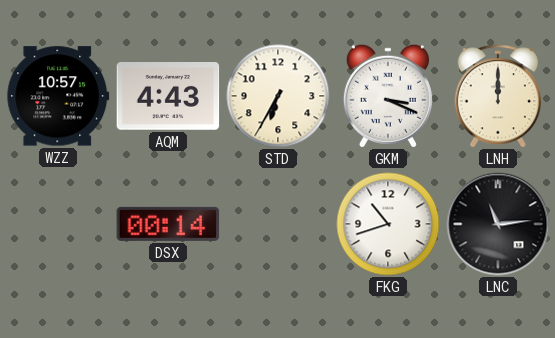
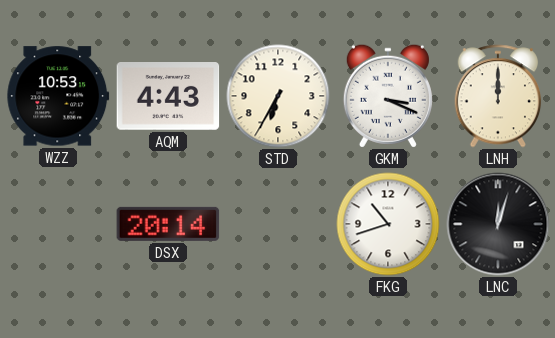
WZZ: 10:57 -> 10:53
DSX: 00:14 -> 20:14
LNC: 11:14 -> 12:03
